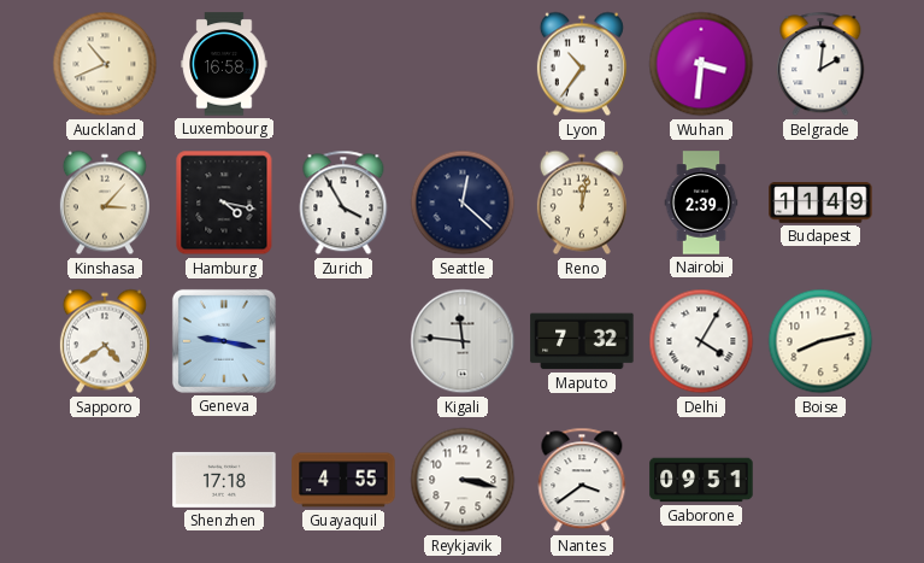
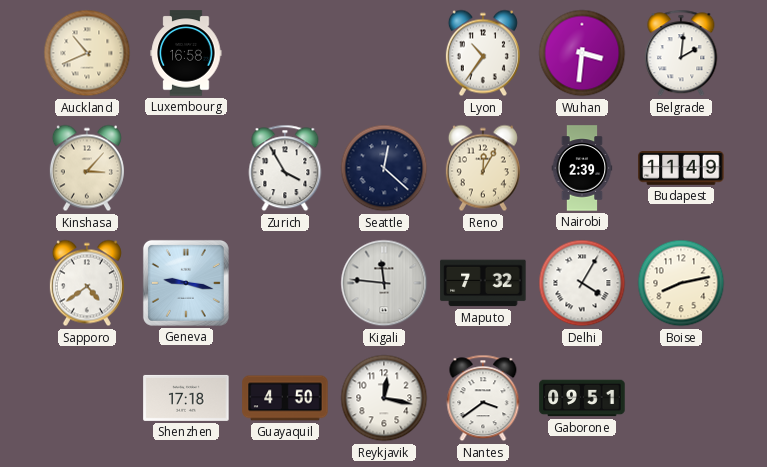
Hamburg: 4:17 -> none
Reno: 12:02 -> 12:05
Guayaquil: 4:55 -> 4:50
Reykjavik: 3:17 -> 12:17
